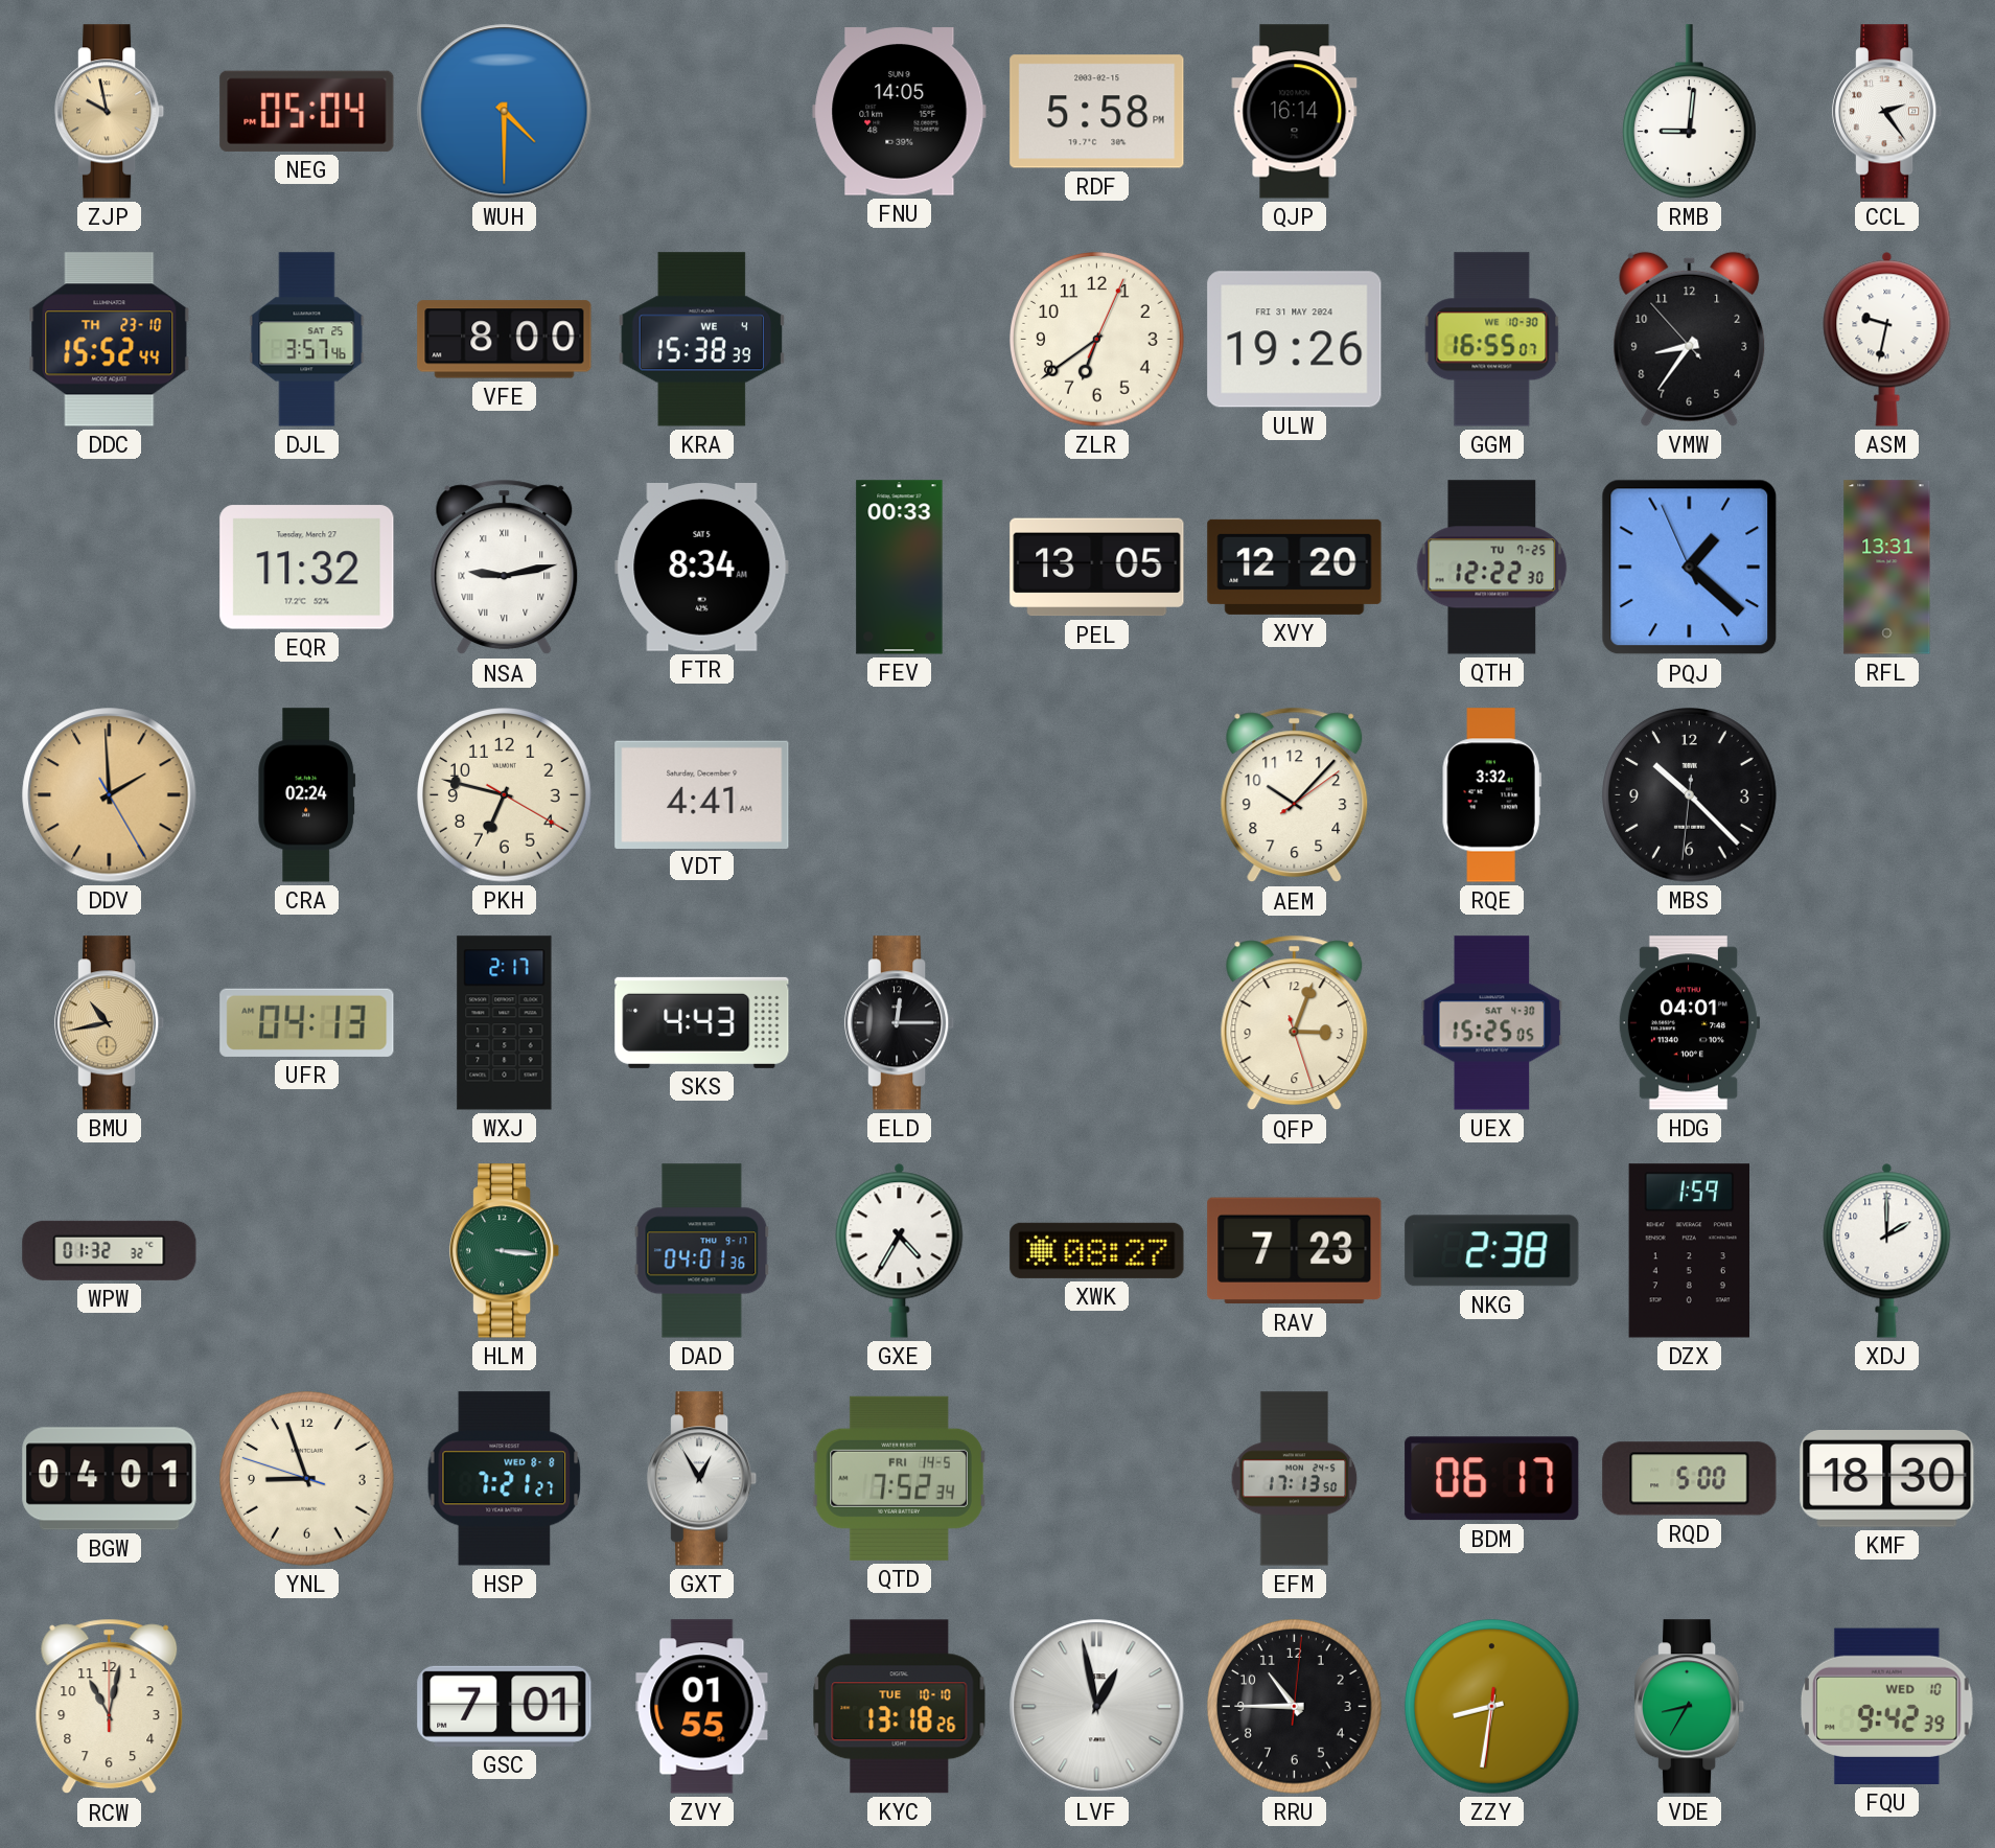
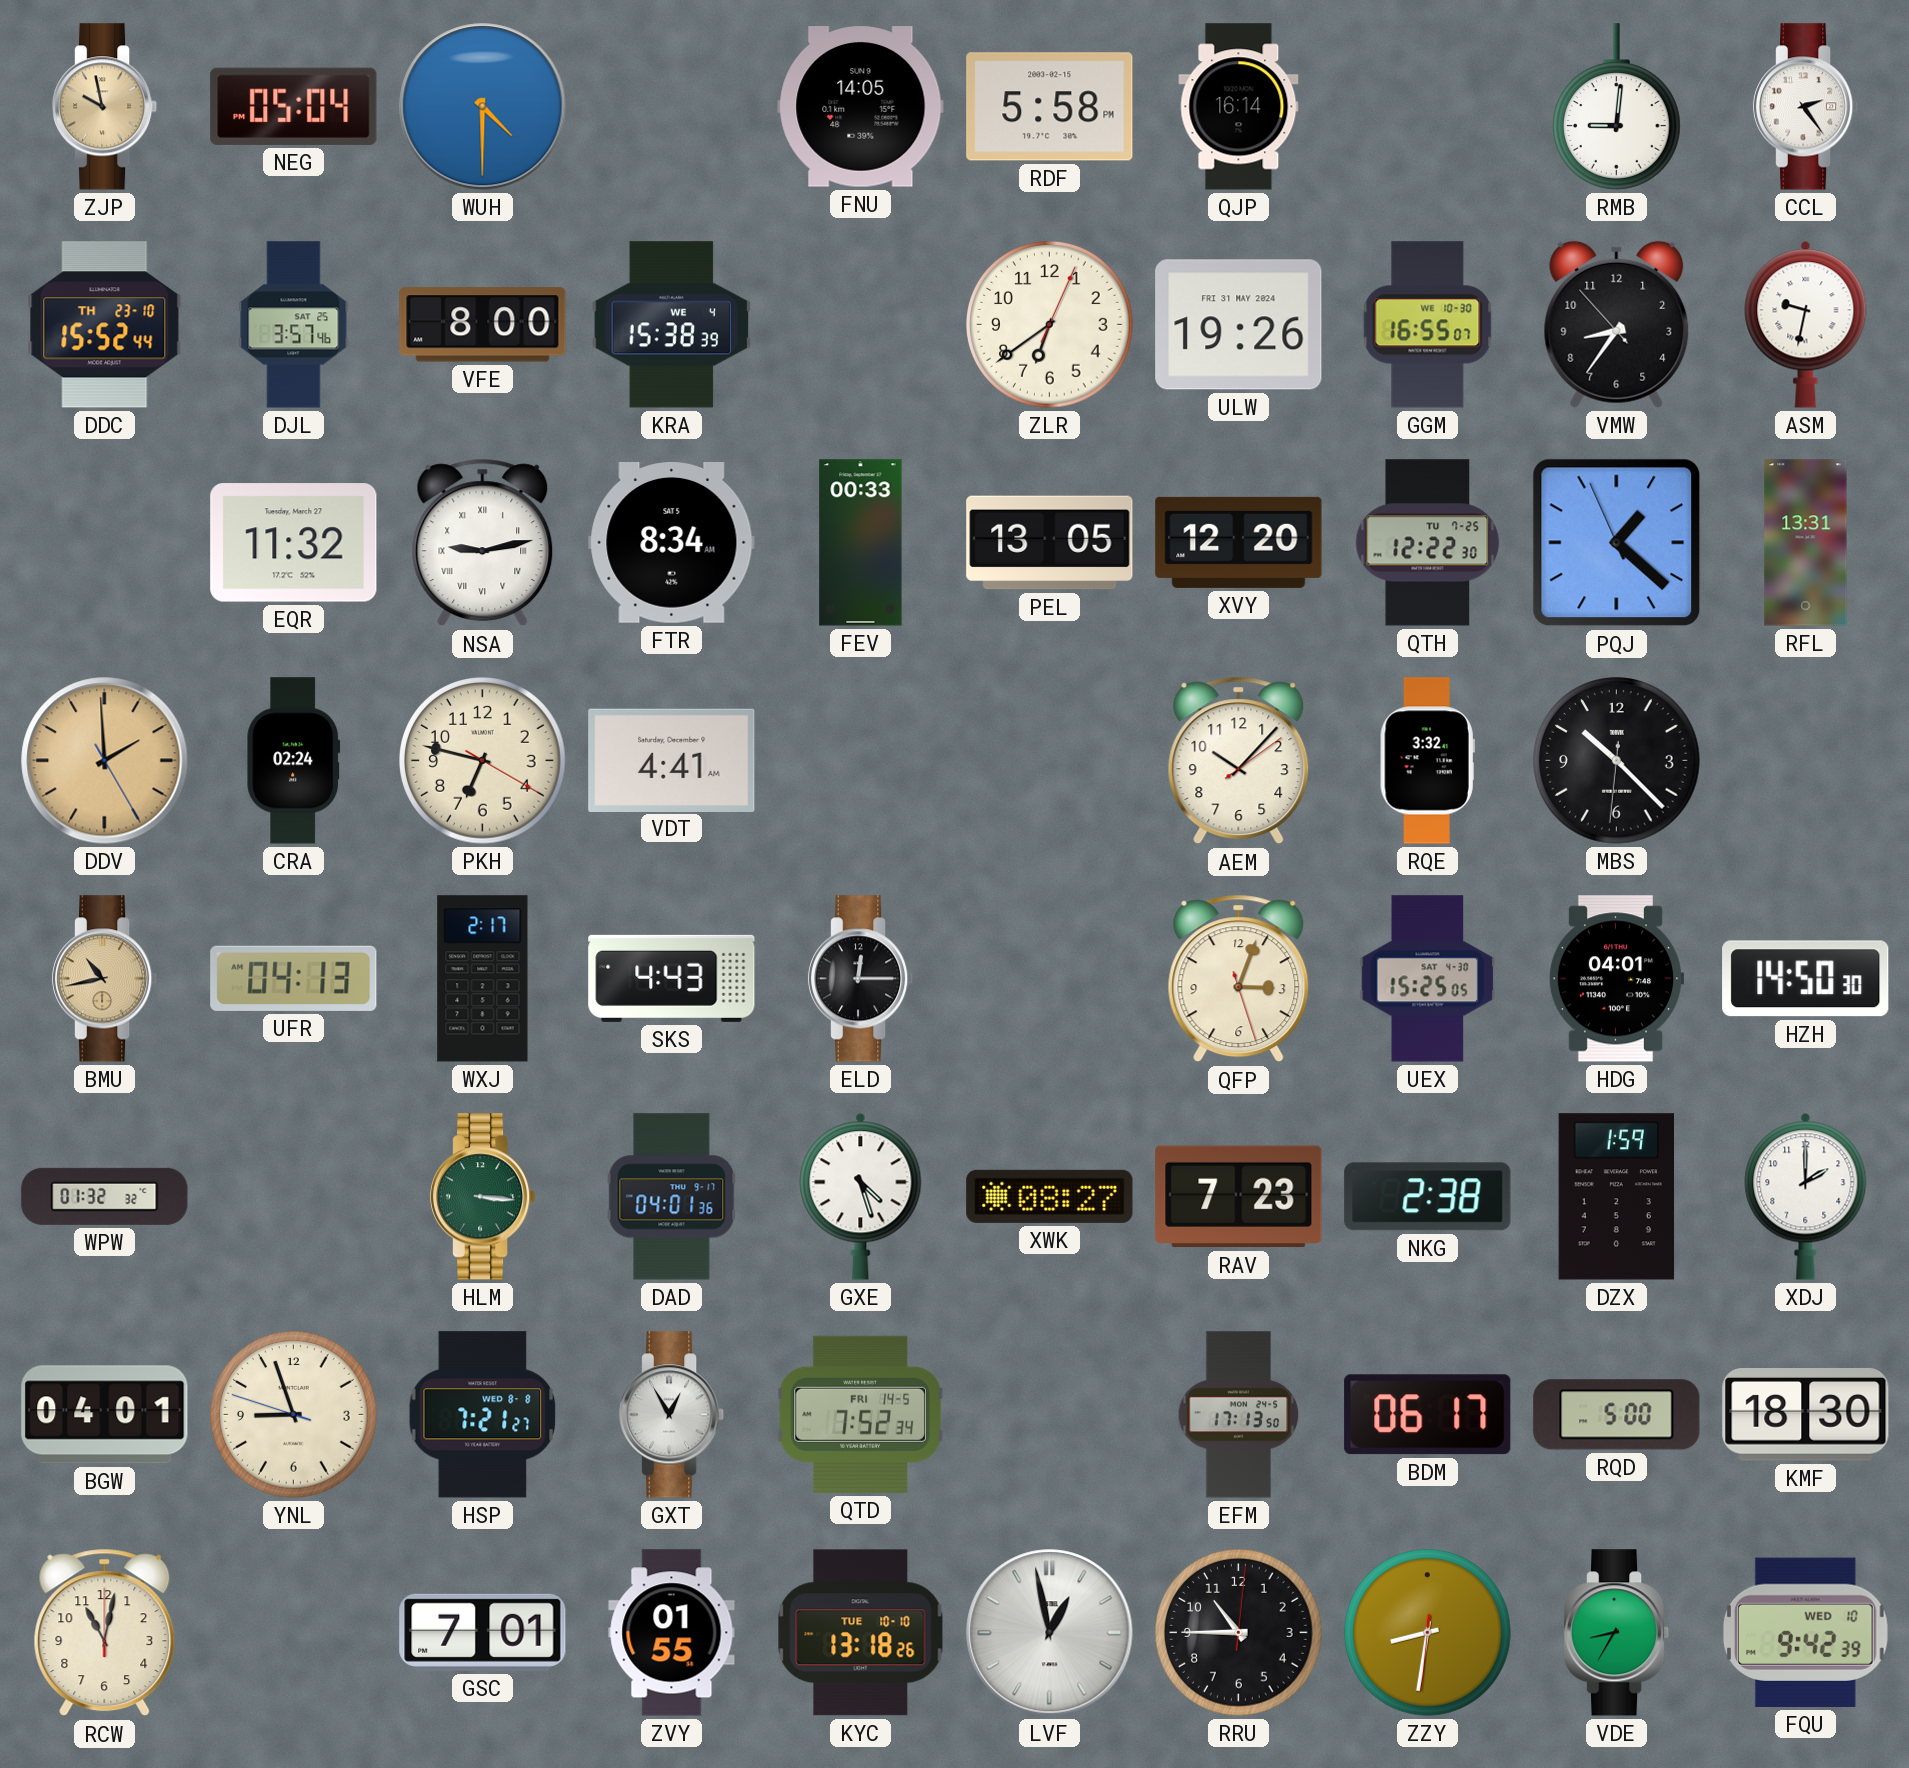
HZH: none -> 14:50
GXE: 4:35 -> 4:27
